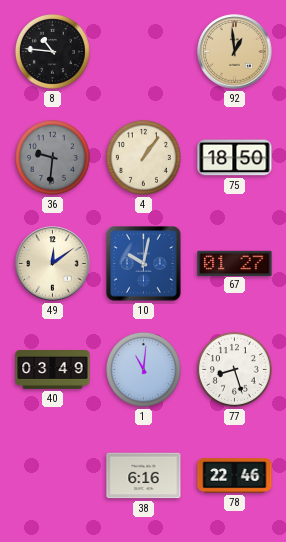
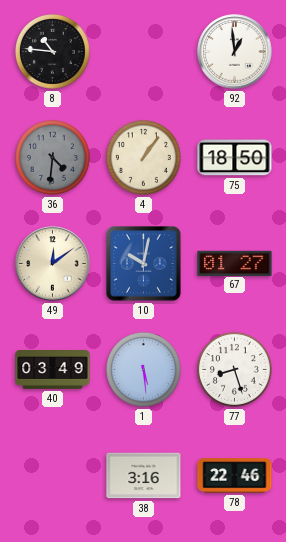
92 dial: champagne -> white
36: 9:31 -> 4:31
1: 11:01 -> 5:29
38: 6:16 -> 3:16
